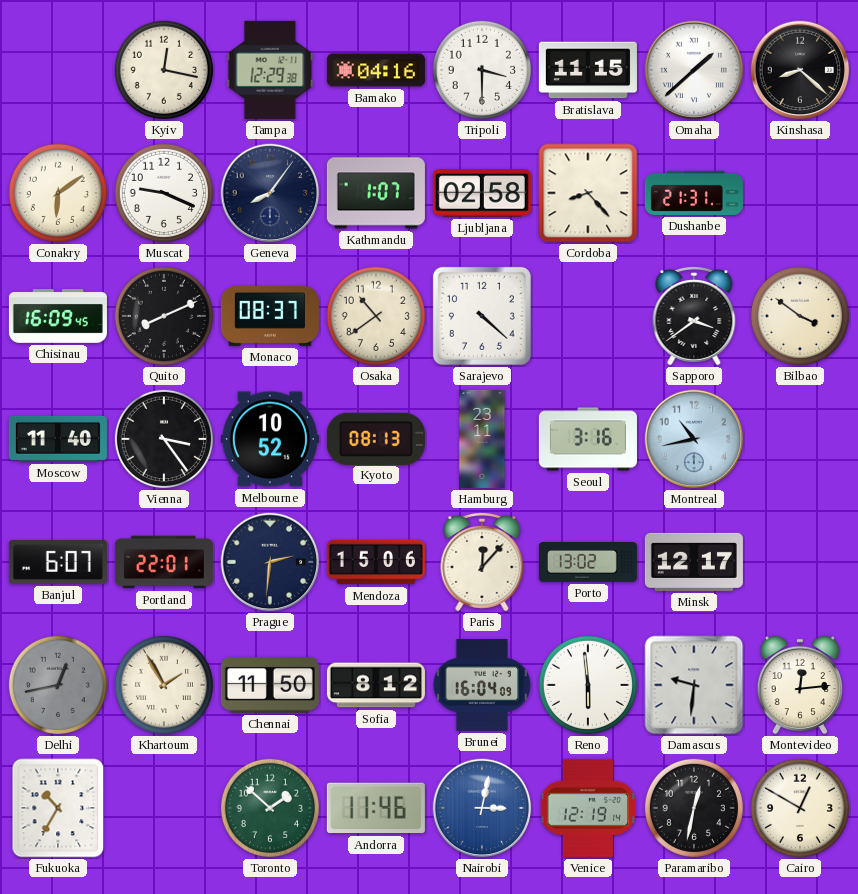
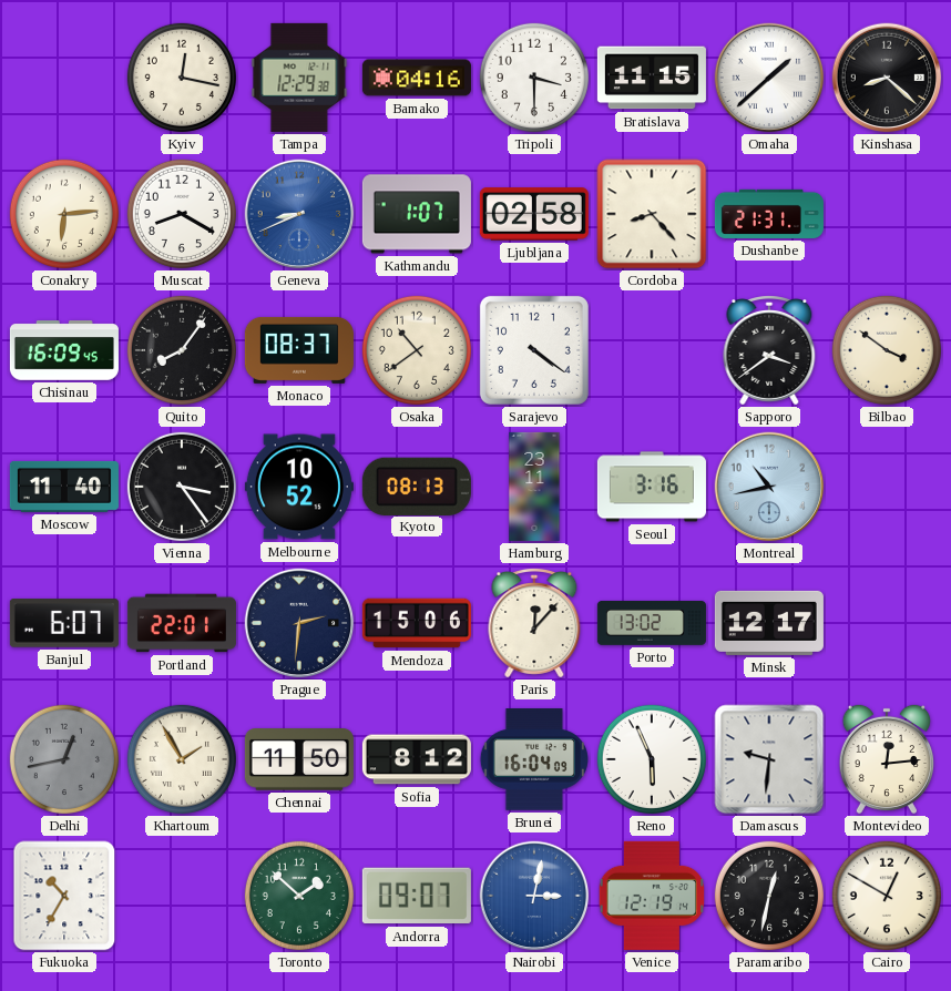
Conakry: 6:09 -> 6:14
Muscat: 9:19 -> 8:20
Geneva: 8:06 -> 8:41
Geneva dial: navy -> blue
Quito: 8:11 -> 8:06
Sarajevo: 4:22 -> 4:21
Reno: 5:59 -> 5:56
Andorra: 11:46 -> 09:07
